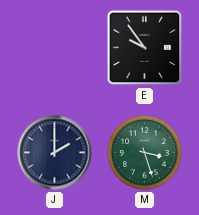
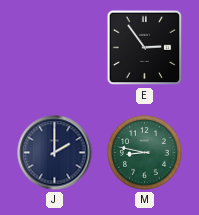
E: 9:54 -> 2:54
M: 3:27 -> 8:47
